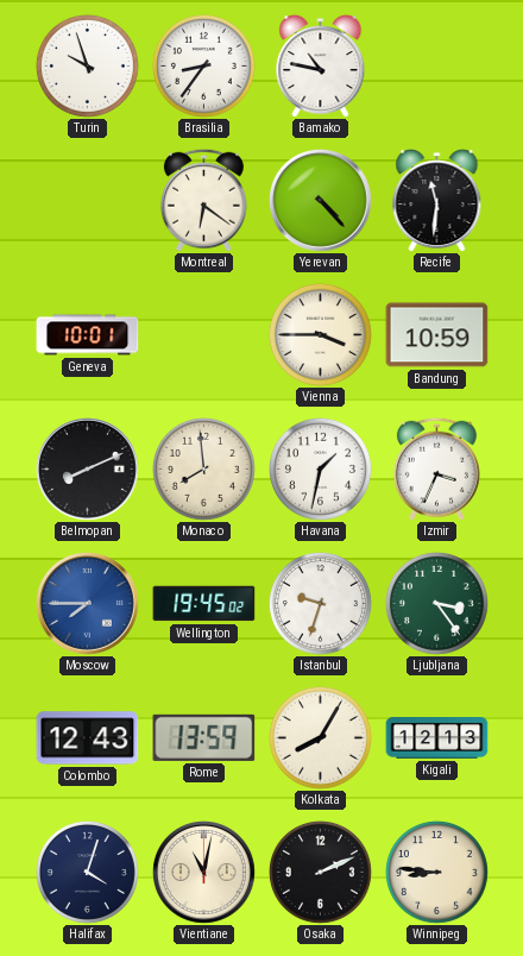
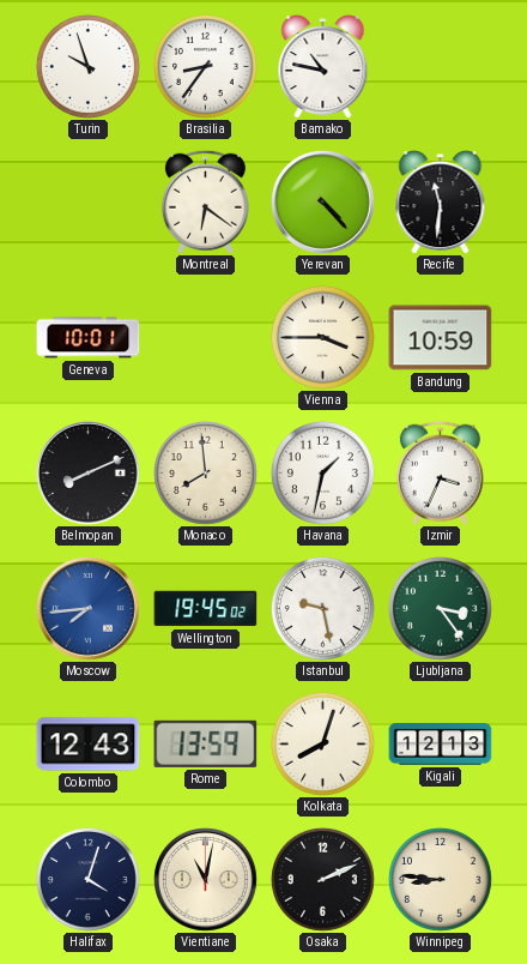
Moscow: 7:45 -> 7:44
Istanbul: 9:33 -> 9:28
Kolkata: 8:05 -> 8:03
